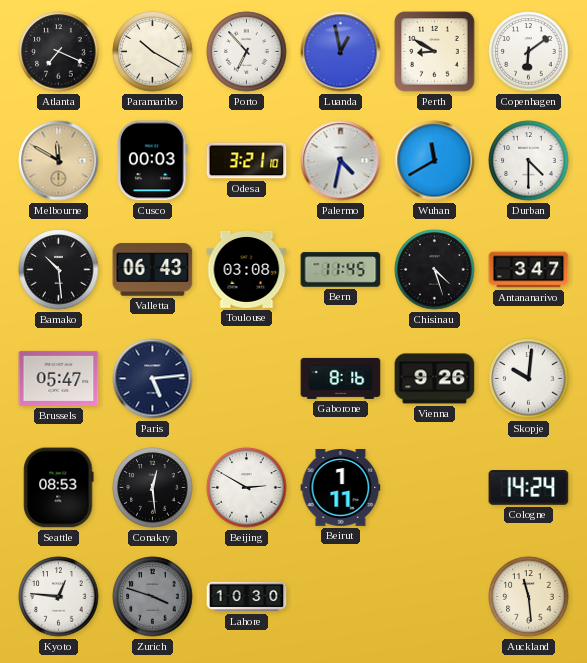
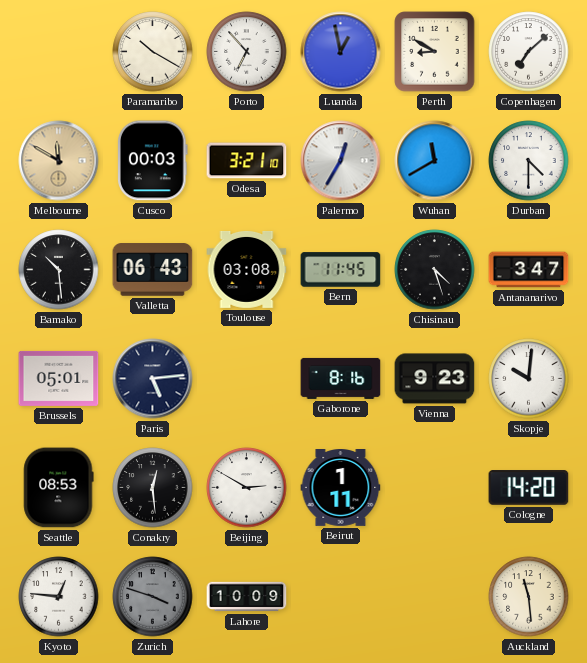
Atlanta: 7:19 -> none
Copenhagen: 6:09 -> 7:08
Palermo: 4:32 -> 12:35
Brussels: 05:47 -> 05:01
Vienna: 9:26 -> 9:23
Cologne: 14:24 -> 14:20
Lahore: 10:30 -> 10:09
